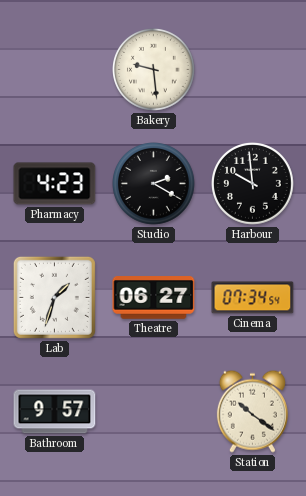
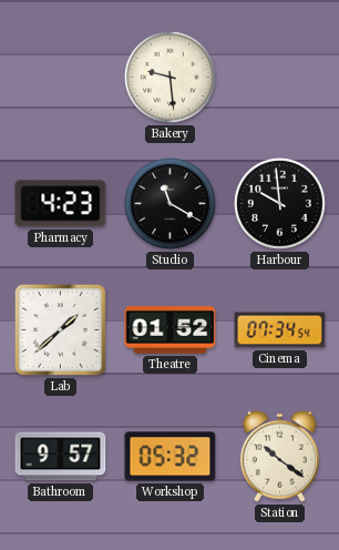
Studio: 2:20 -> 11:20
Lab: 1:33 -> 1:38
Theatre: 06:27 -> 01:52
Workshop: none -> 05:32
